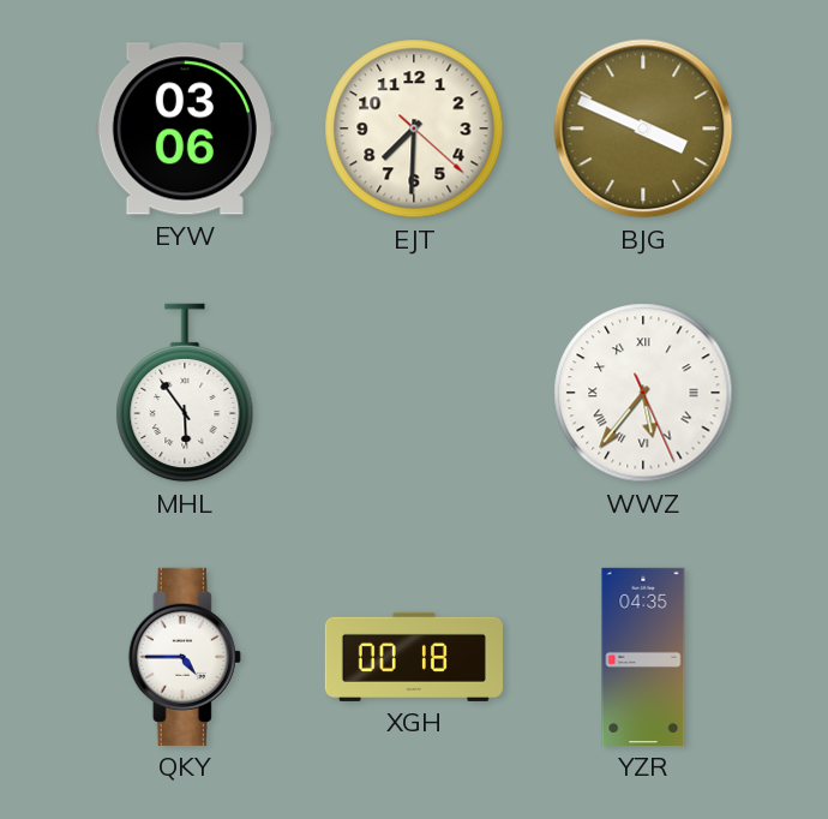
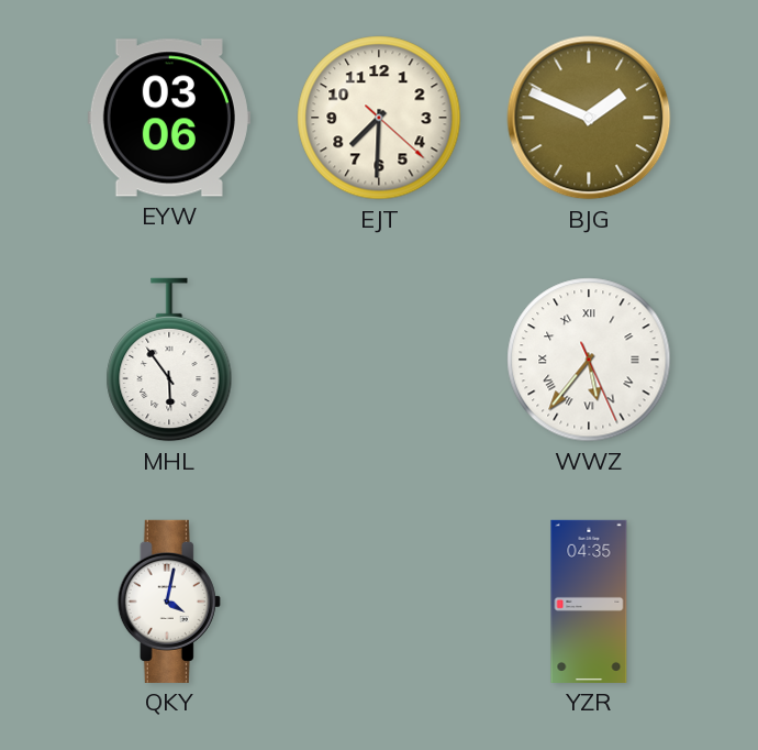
BJG: 3:49 -> 1:49
QKY: 4:45 -> 4:02
XGH: 00:18 -> none
